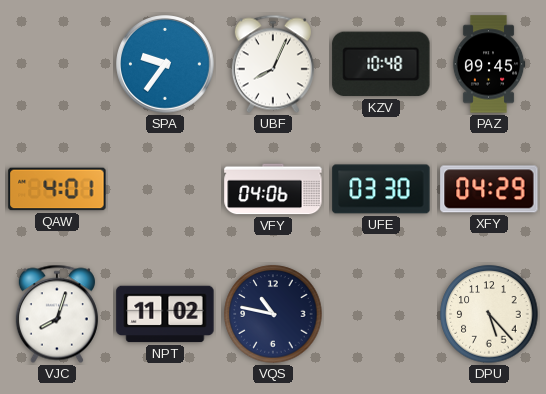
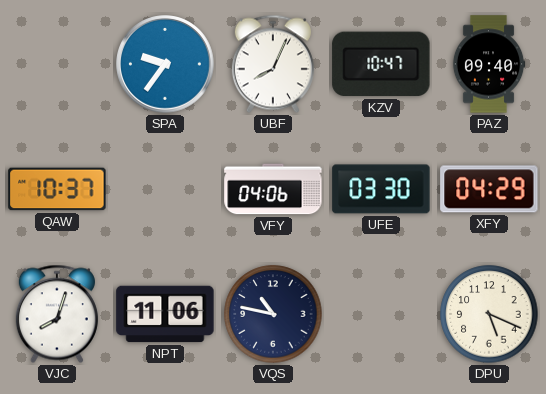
KZV: 10:48 -> 10:47
PAZ: 09:45 -> 09:40
QAW: 4:01 -> 10:37
NPT: 11:02 -> 11:06
DPU: 5:23 -> 5:19
